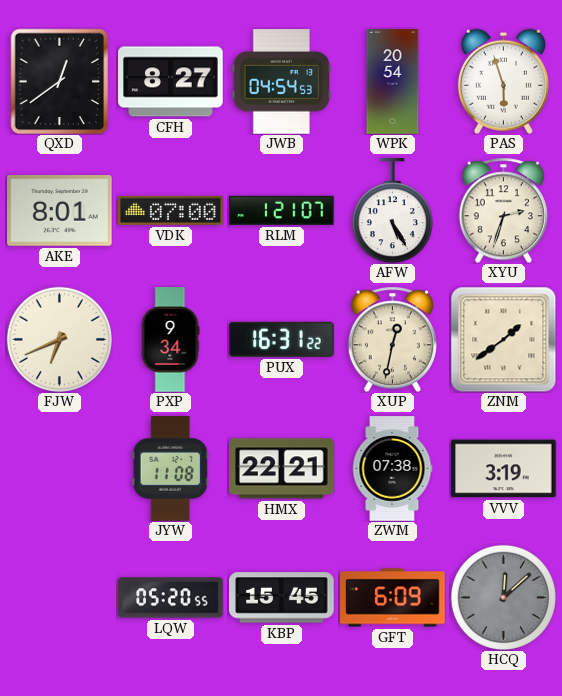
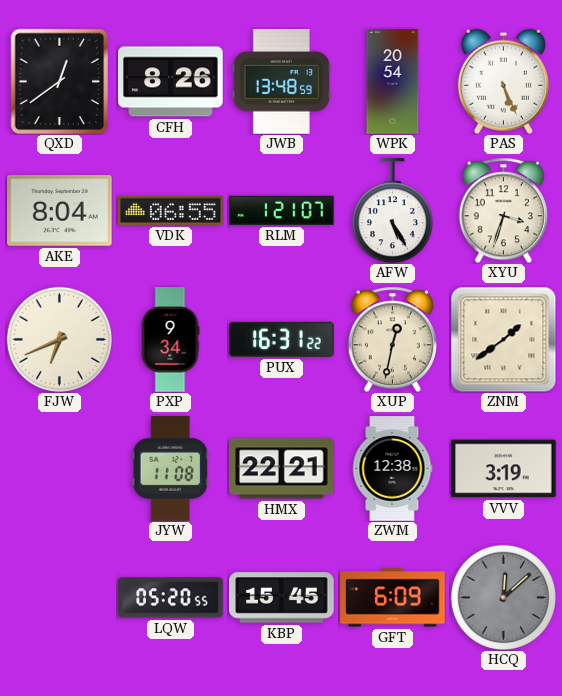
CFH: 8:27 -> 8:26
JWB: 04:54 -> 13:48
PAS: 5:57 -> 5:26
AKE: 8:01 -> 8:04
VDK: 07:00 -> 06:55
XYU: 2:33 -> 3:33
ZWM: 07:38 -> 12:38
